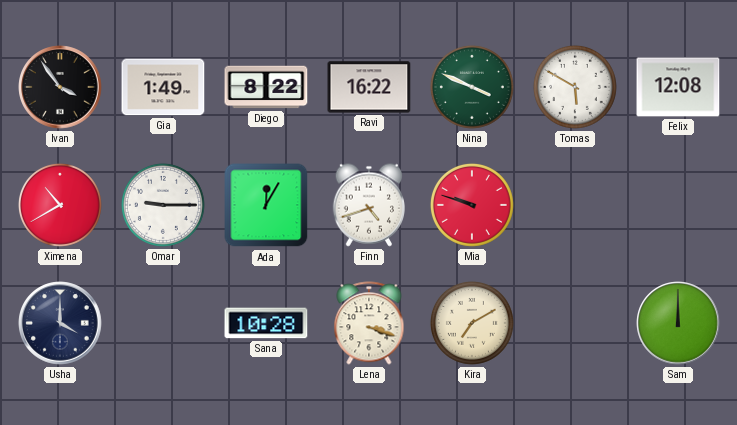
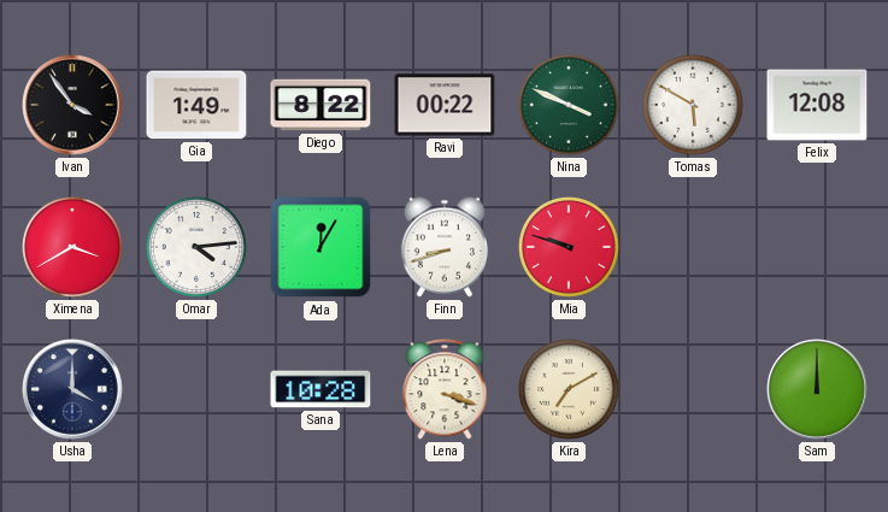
Ravi: 16:22 -> 00:22
Ximena: 10:40 -> 3:40
Omar: 9:15 -> 4:14
Finn: 4:42 -> 8:42
